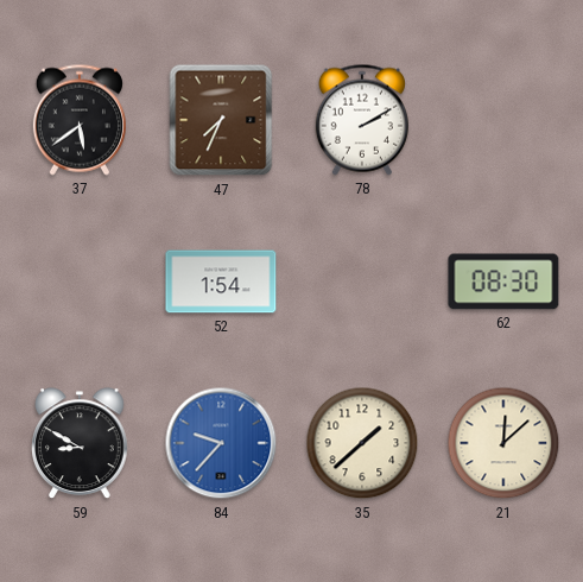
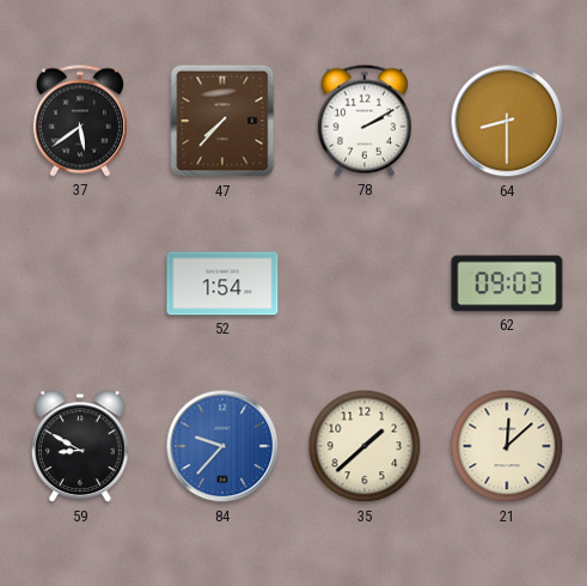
47: 7:34 -> 7:37
64: none -> 8:30
62: 08:30 -> 09:03
